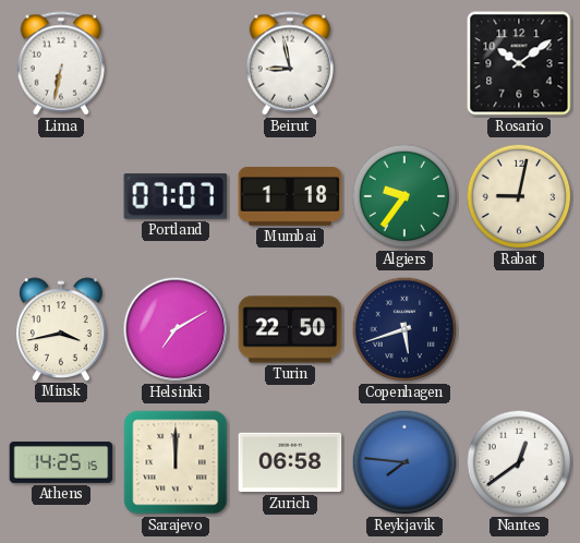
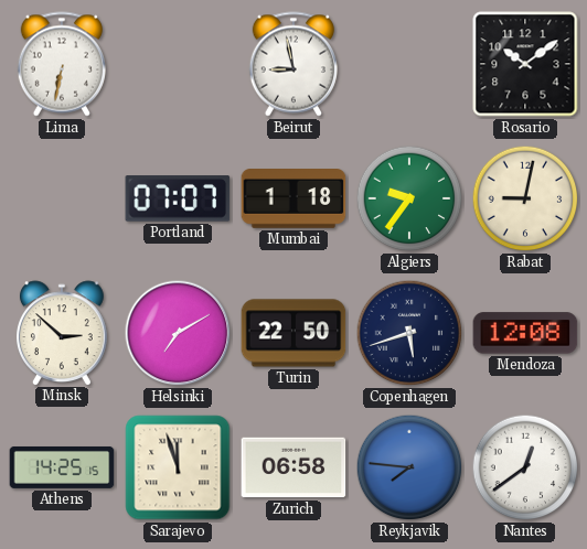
Minsk: 3:43 -> 2:52
Mendoza: none -> 12:08
Sarajevo: 12:00 -> 11:57
